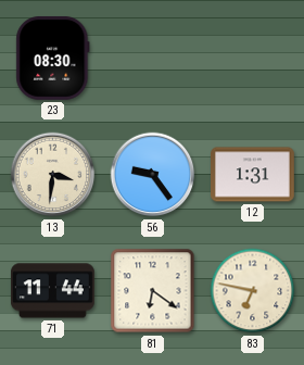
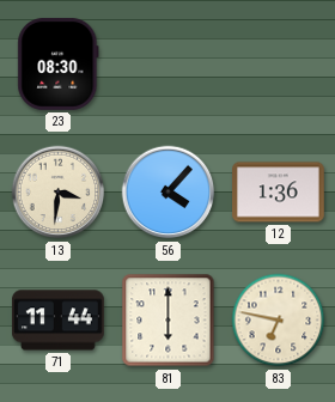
56: 9:24 -> 4:07
12: 1:31 -> 1:36
81: 6:21 -> 6:00
